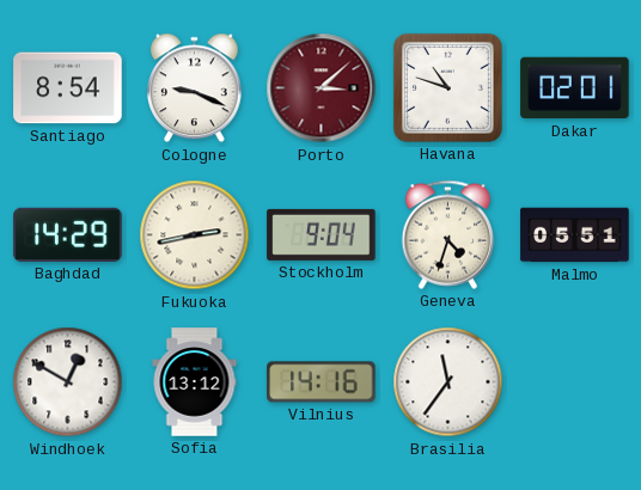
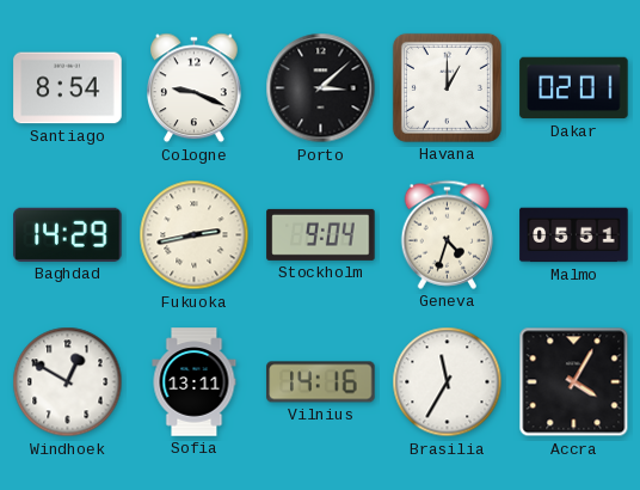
Porto dial: burgundy -> black
Havana: 10:48 -> 1:00
Sofia: 13:12 -> 13:11
Brasilia: 11:36 -> 11:35
Accra: none -> 4:05
